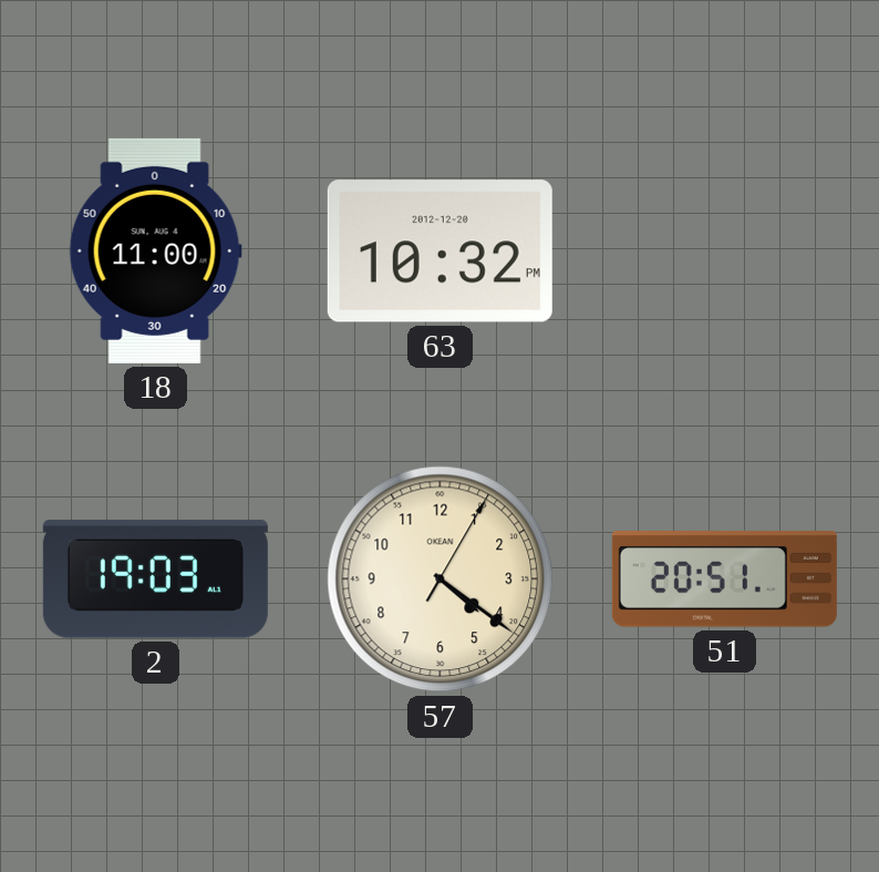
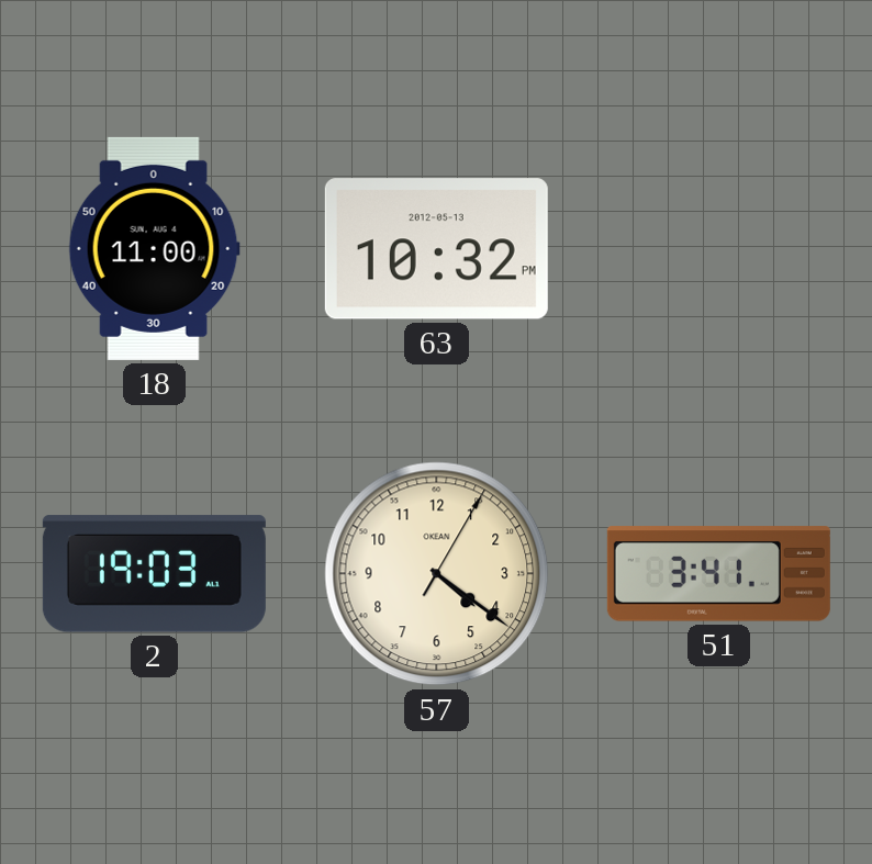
63 date: 2012-12-20 -> 2012-05-13
51: 20:51 -> 3:41
